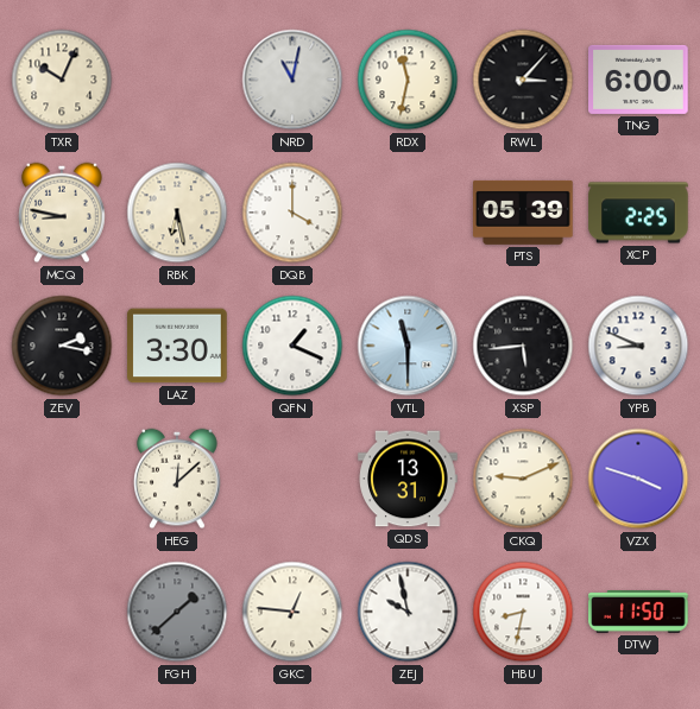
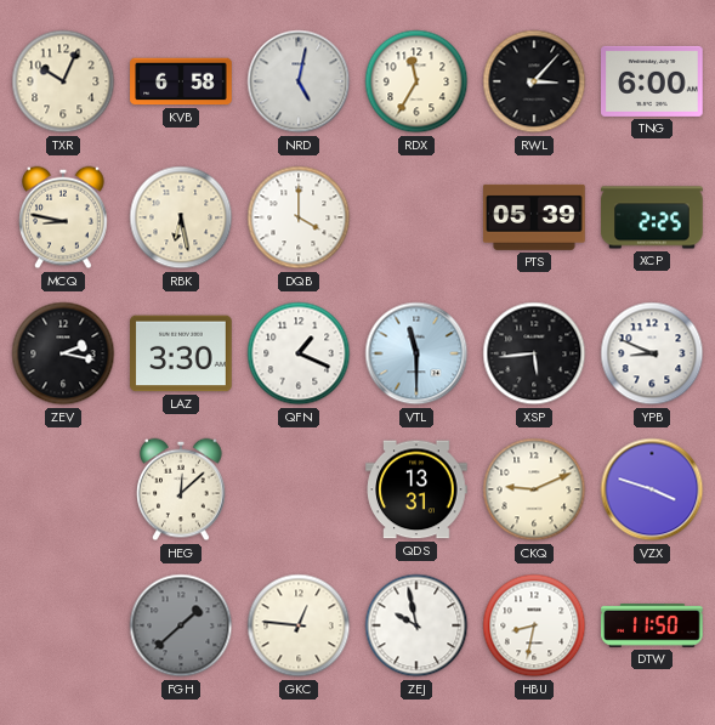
KVB: none -> 6:58
NRD: 11:02 -> 5:02
RDX: 11:32 -> 11:35
